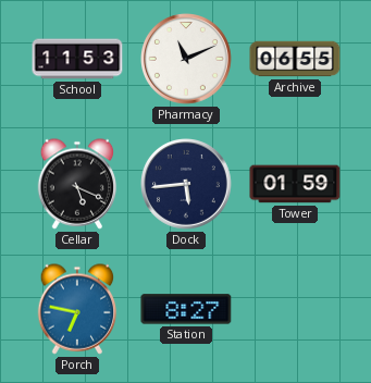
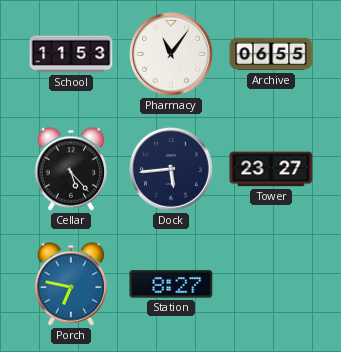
Pharmacy: 11:11 -> 11:06
Cellar: 5:19 -> 5:23
Tower: 01:59 -> 23:27
